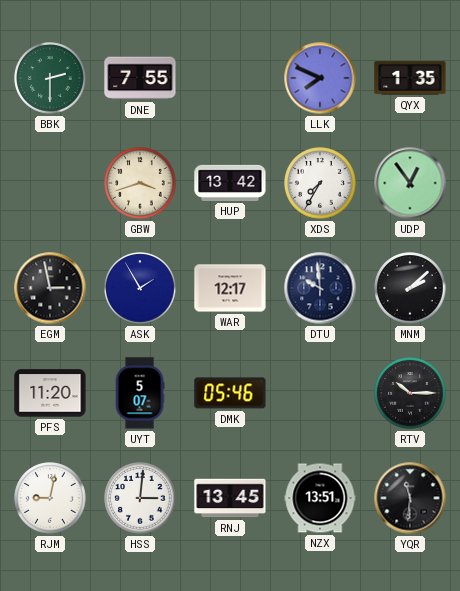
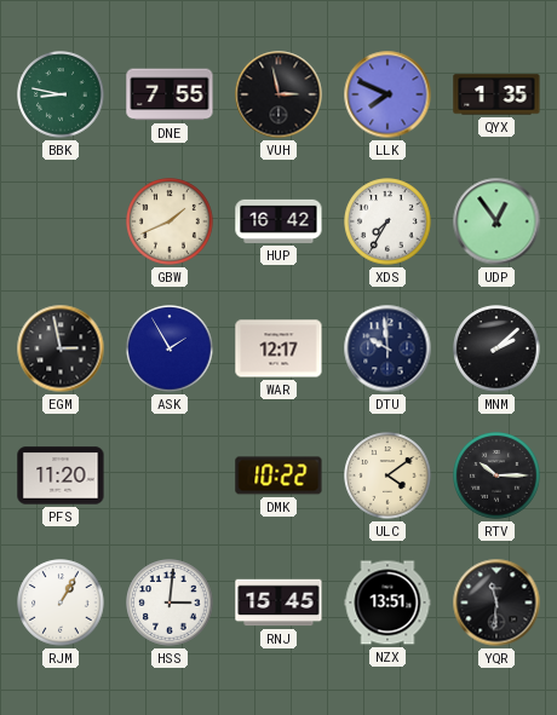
BBK: 2:30 -> 8:47
VUH: none -> 2:58
GBW: 3:42 -> 1:41
HUP: 13:42 -> 16:42
UYT: 5:07 -> none
DMK: 05:46 -> 10:22
ULC: none -> 4:09
RJM: 9:02 -> 1:05
RNJ: 13:45 -> 15:45
